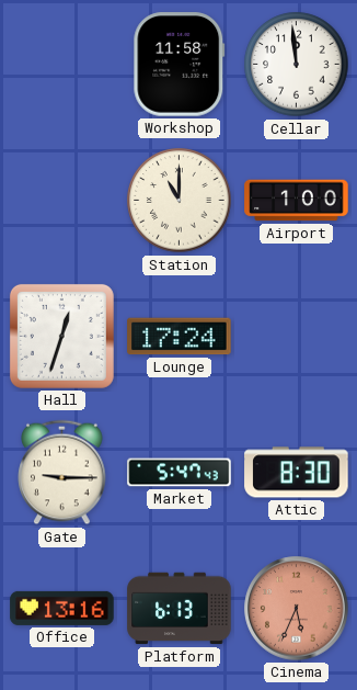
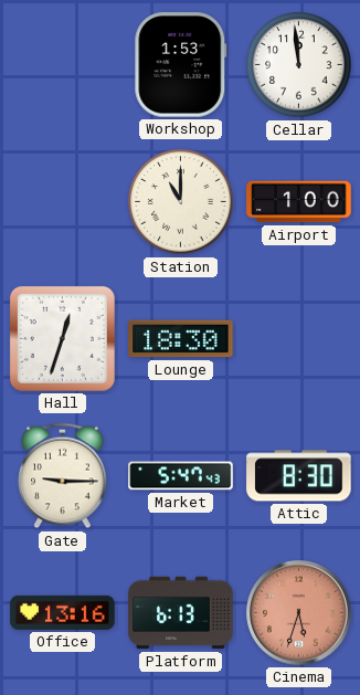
Workshop: 11:58 -> 1:53
Lounge: 17:24 -> 18:30
Cinema: 5:34 -> 5:33
